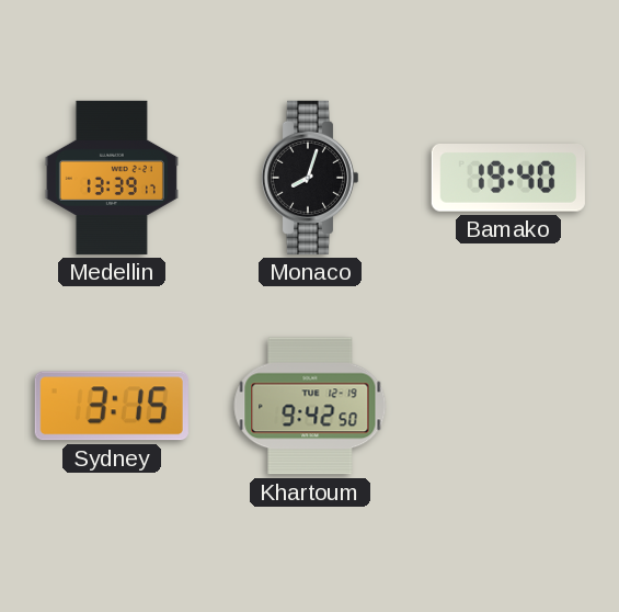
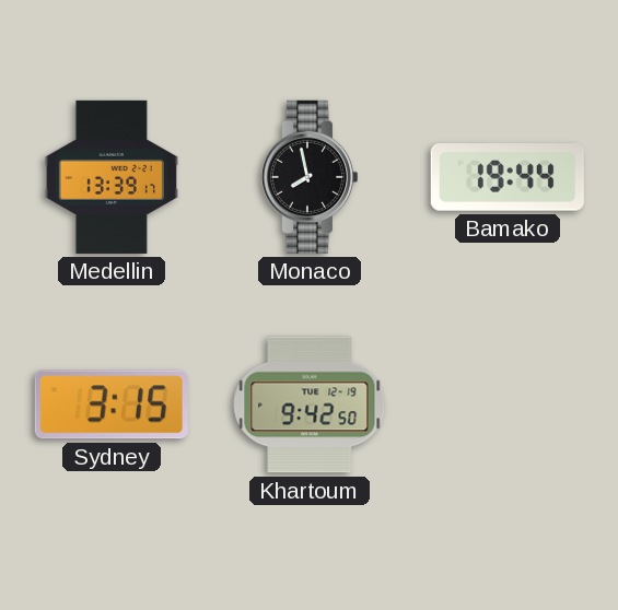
Monaco: 8:03 -> 7:58
Bamako: 19:40 -> 19:44
